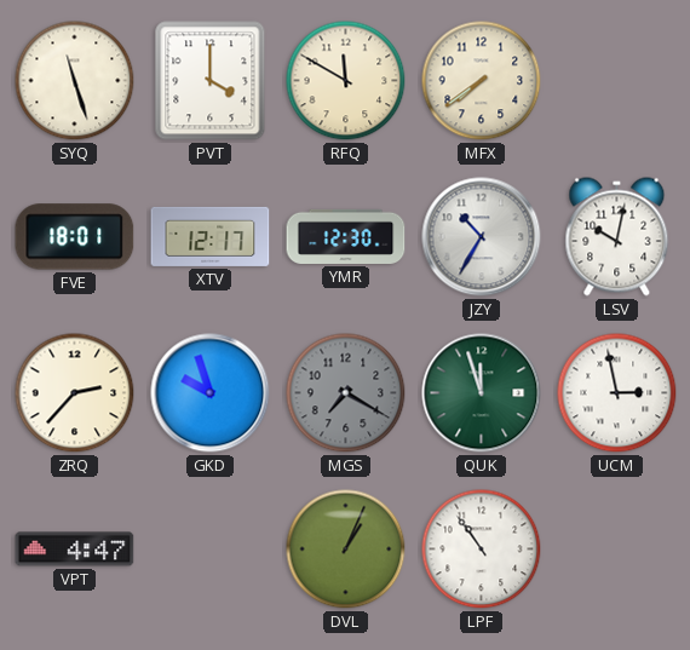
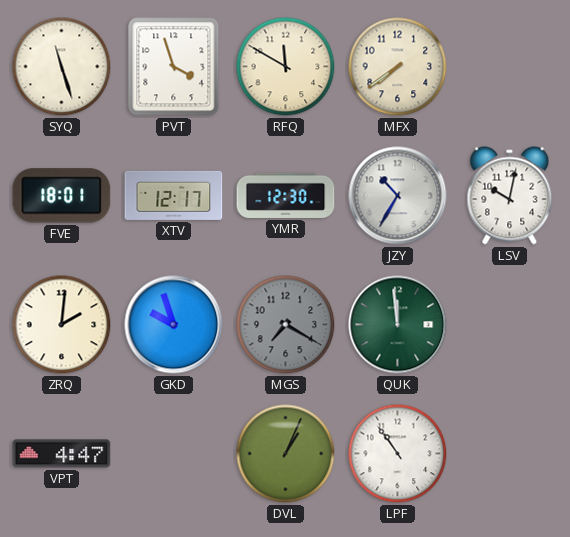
PVT: 4:00 -> 3:57
ZRQ: 2:37 -> 2:01
QUK: 11:57 -> 11:59
UCM: 2:58 -> none
